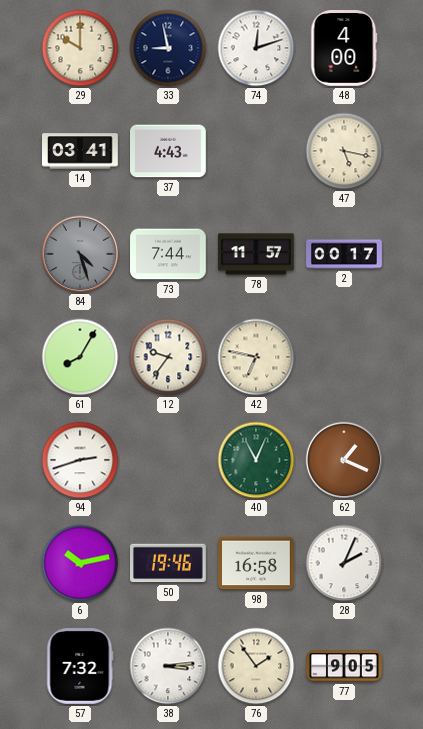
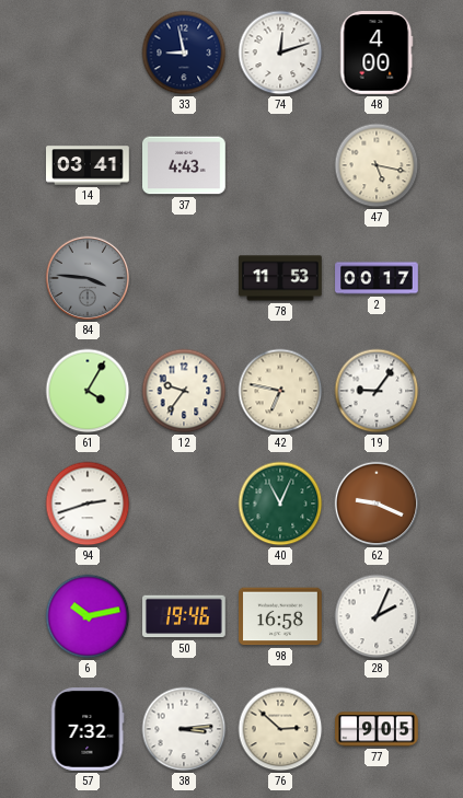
29: 10:00 -> none
84: 4:27 -> 3:46
73: 7:44 -> none
78: 11:57 -> 11:53
61: 8:05 -> 4:05
19: none -> 9:06
62: 1:19 -> 9:19
76: 1:54 -> 2:52
